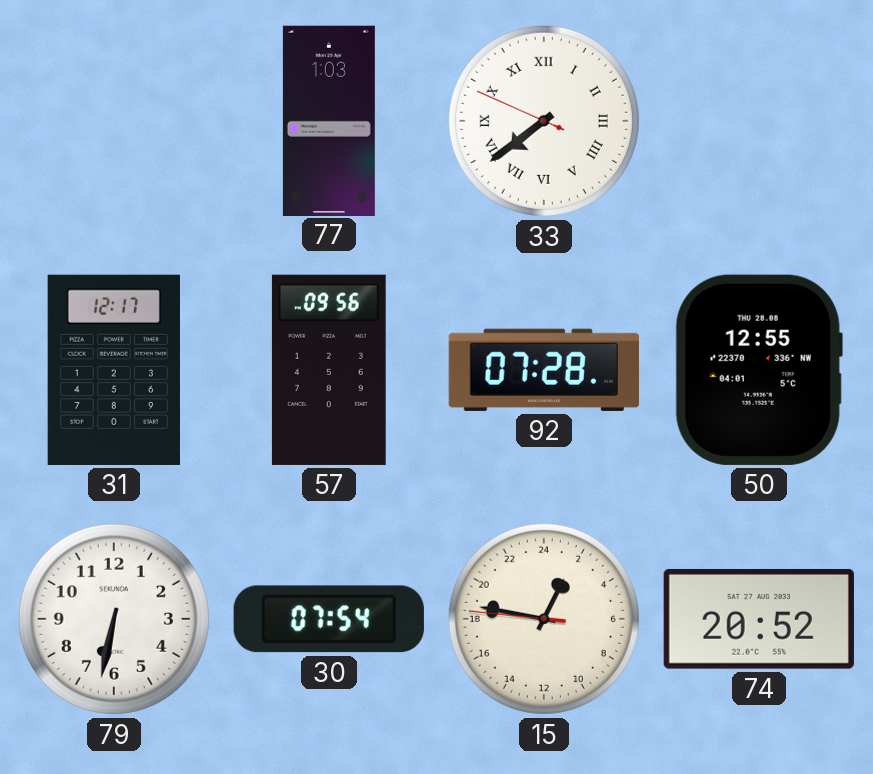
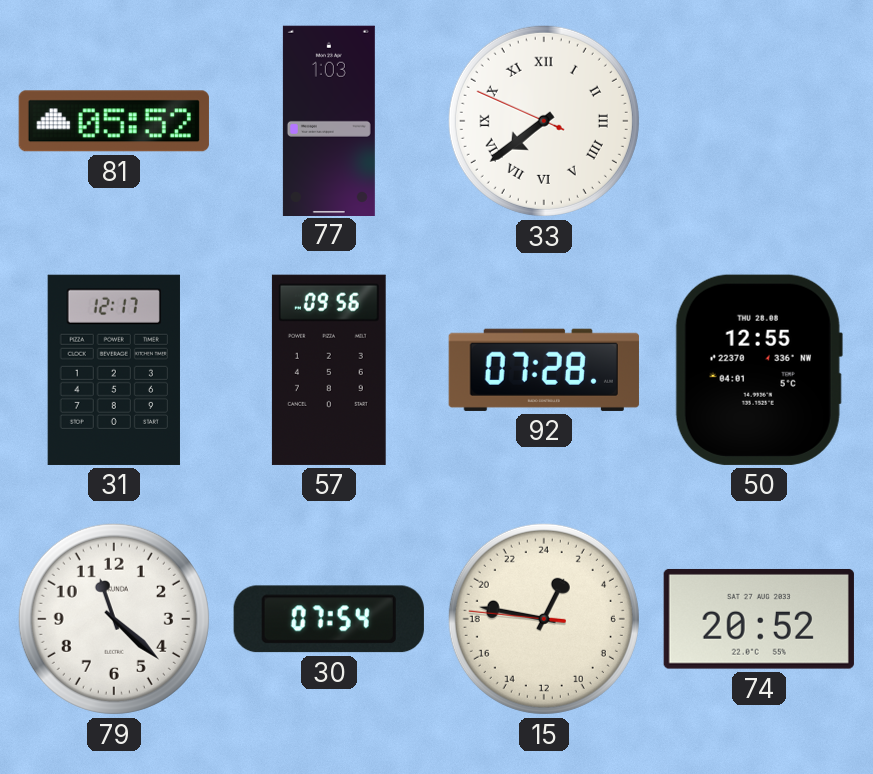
81: none -> 05:52
79: 6:32 -> 11:22
